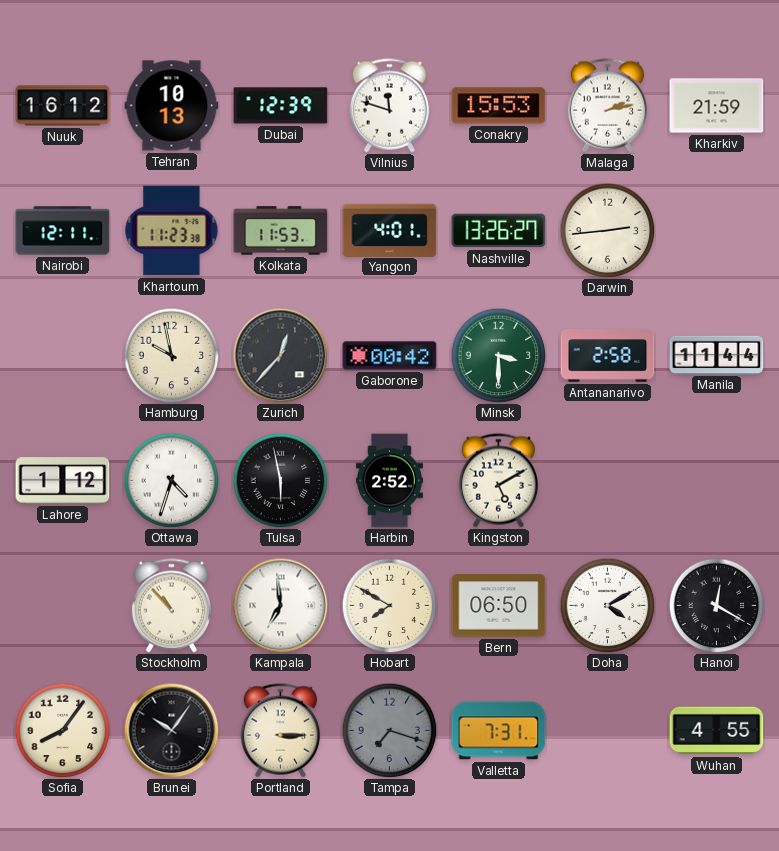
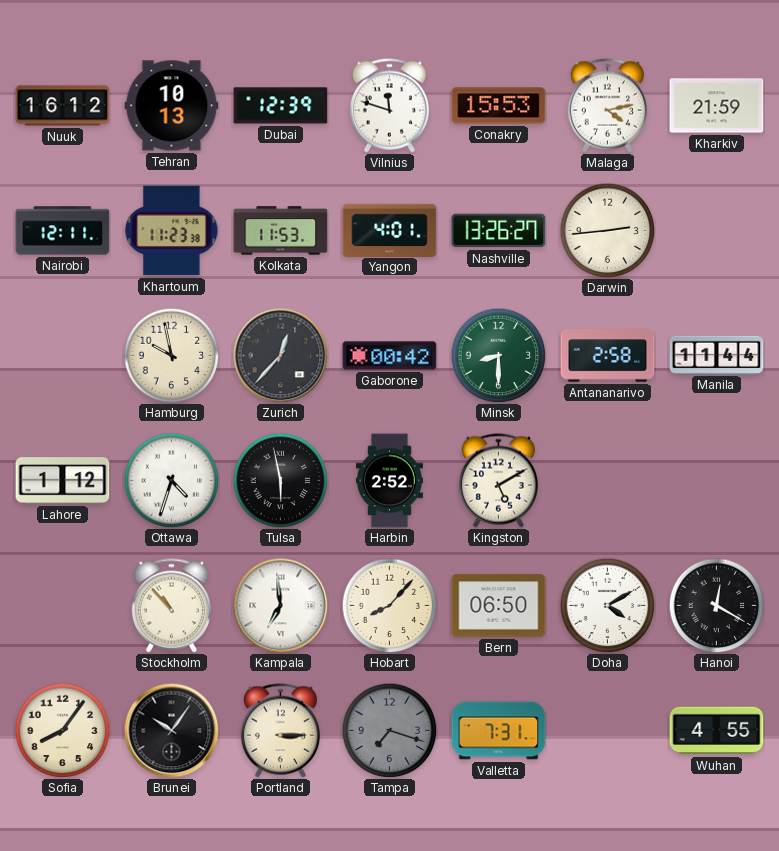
Malaga: 2:13 -> 4:13
Minsk: 3:30 -> 8:30
Hobart: 7:50 -> 8:07
